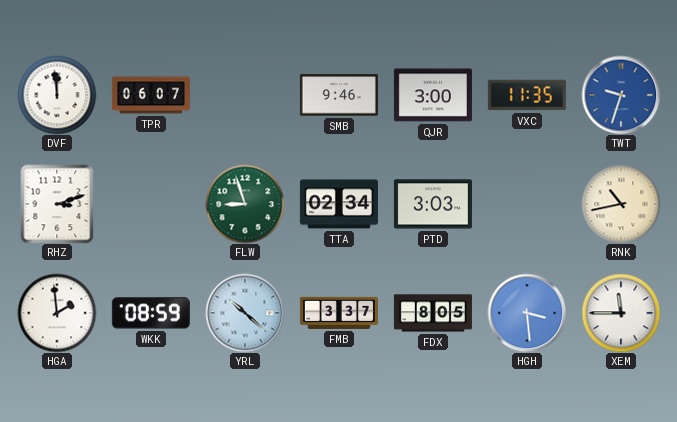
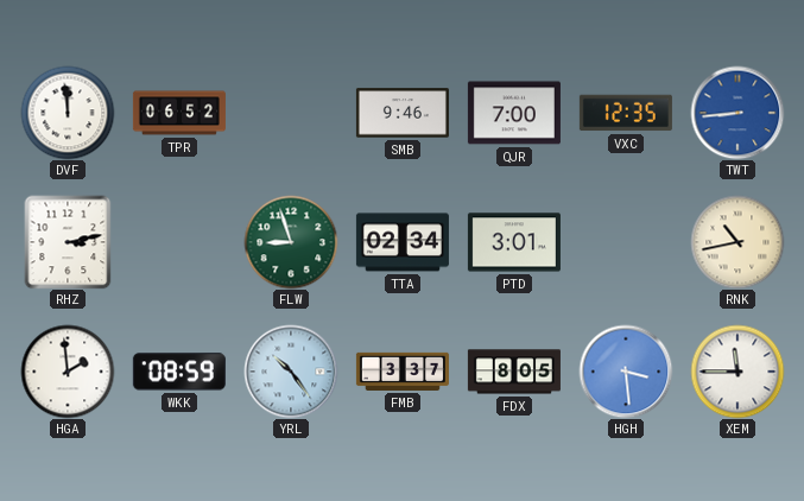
TPR: 06:07 -> 06:52
QJR: 3:00 -> 7:00
VXC: 11:35 -> 12:35
TWT: 9:33 -> 8:44
RHZ: 3:12 -> 3:13
PTD: 3:03 -> 3:01
YRL: 10:22 -> 10:24
